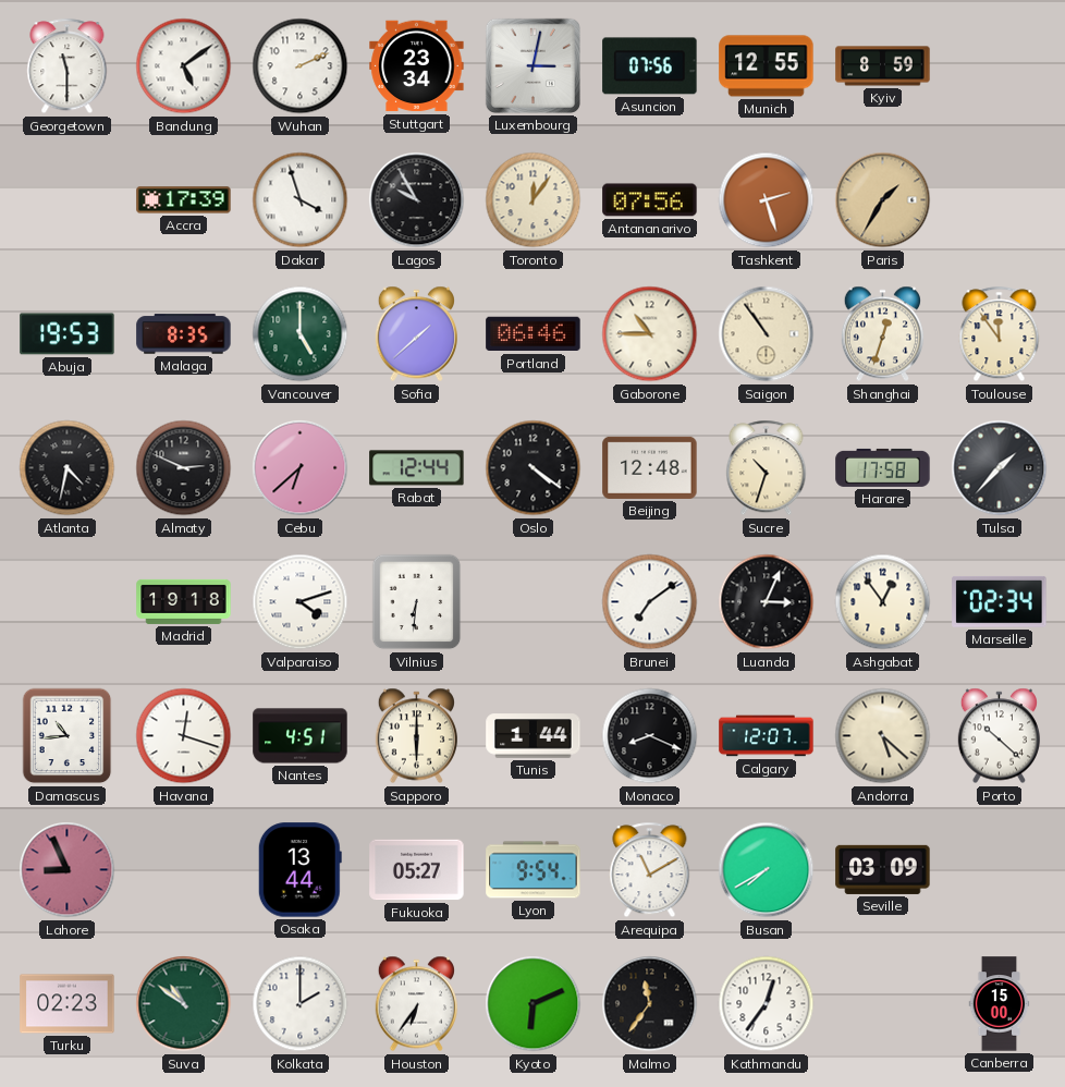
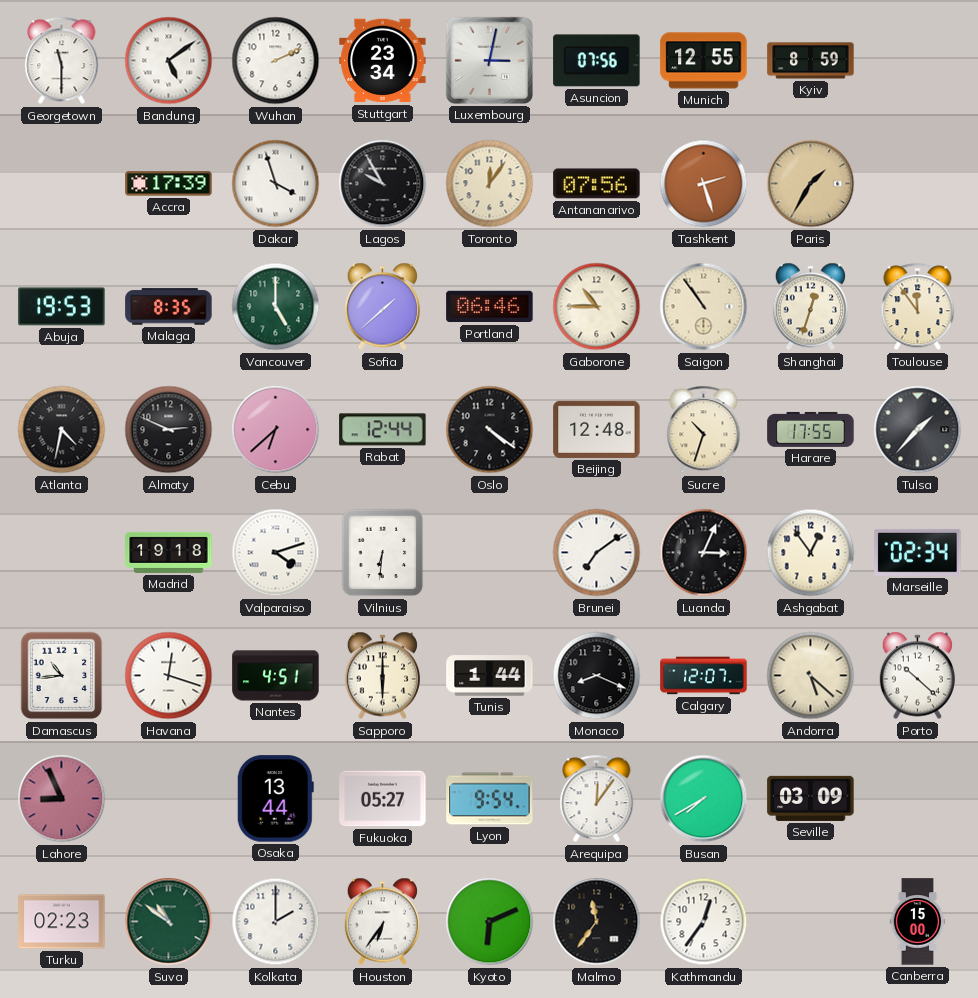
Harare: 17:58 -> 17:55
Arequipa: 11:10 -> 12:06
